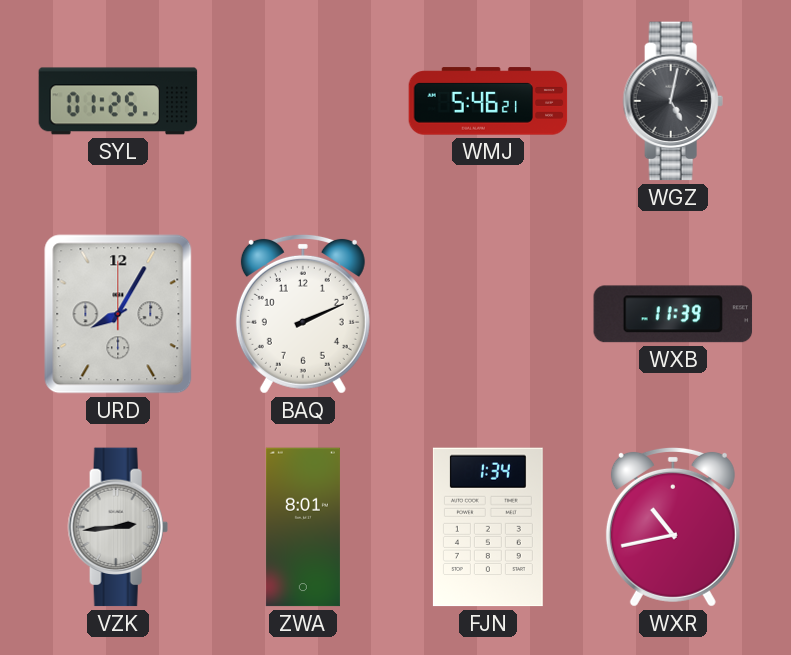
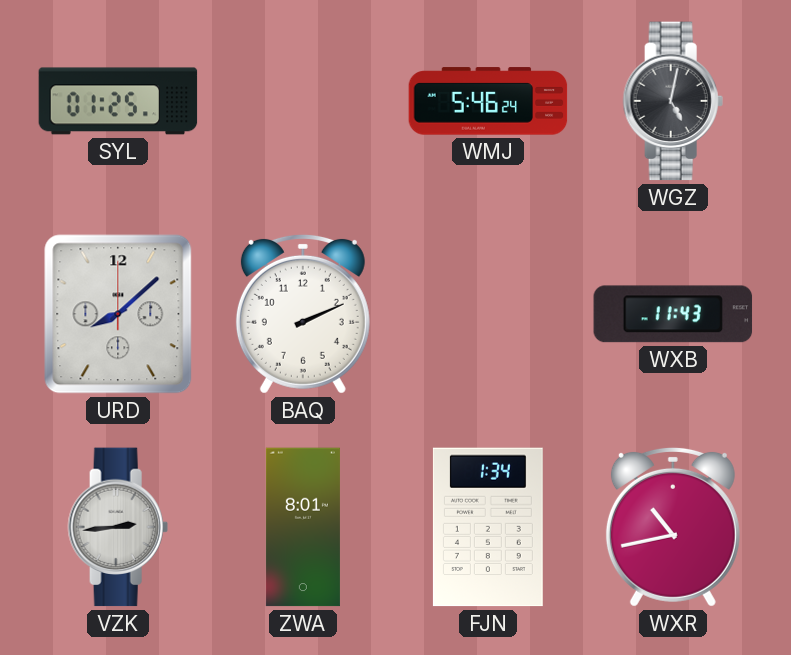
WMJ: 5:46:21 -> 5:46:24
URD: 8:05 -> 8:08
WXB: 11:39 -> 11:43
